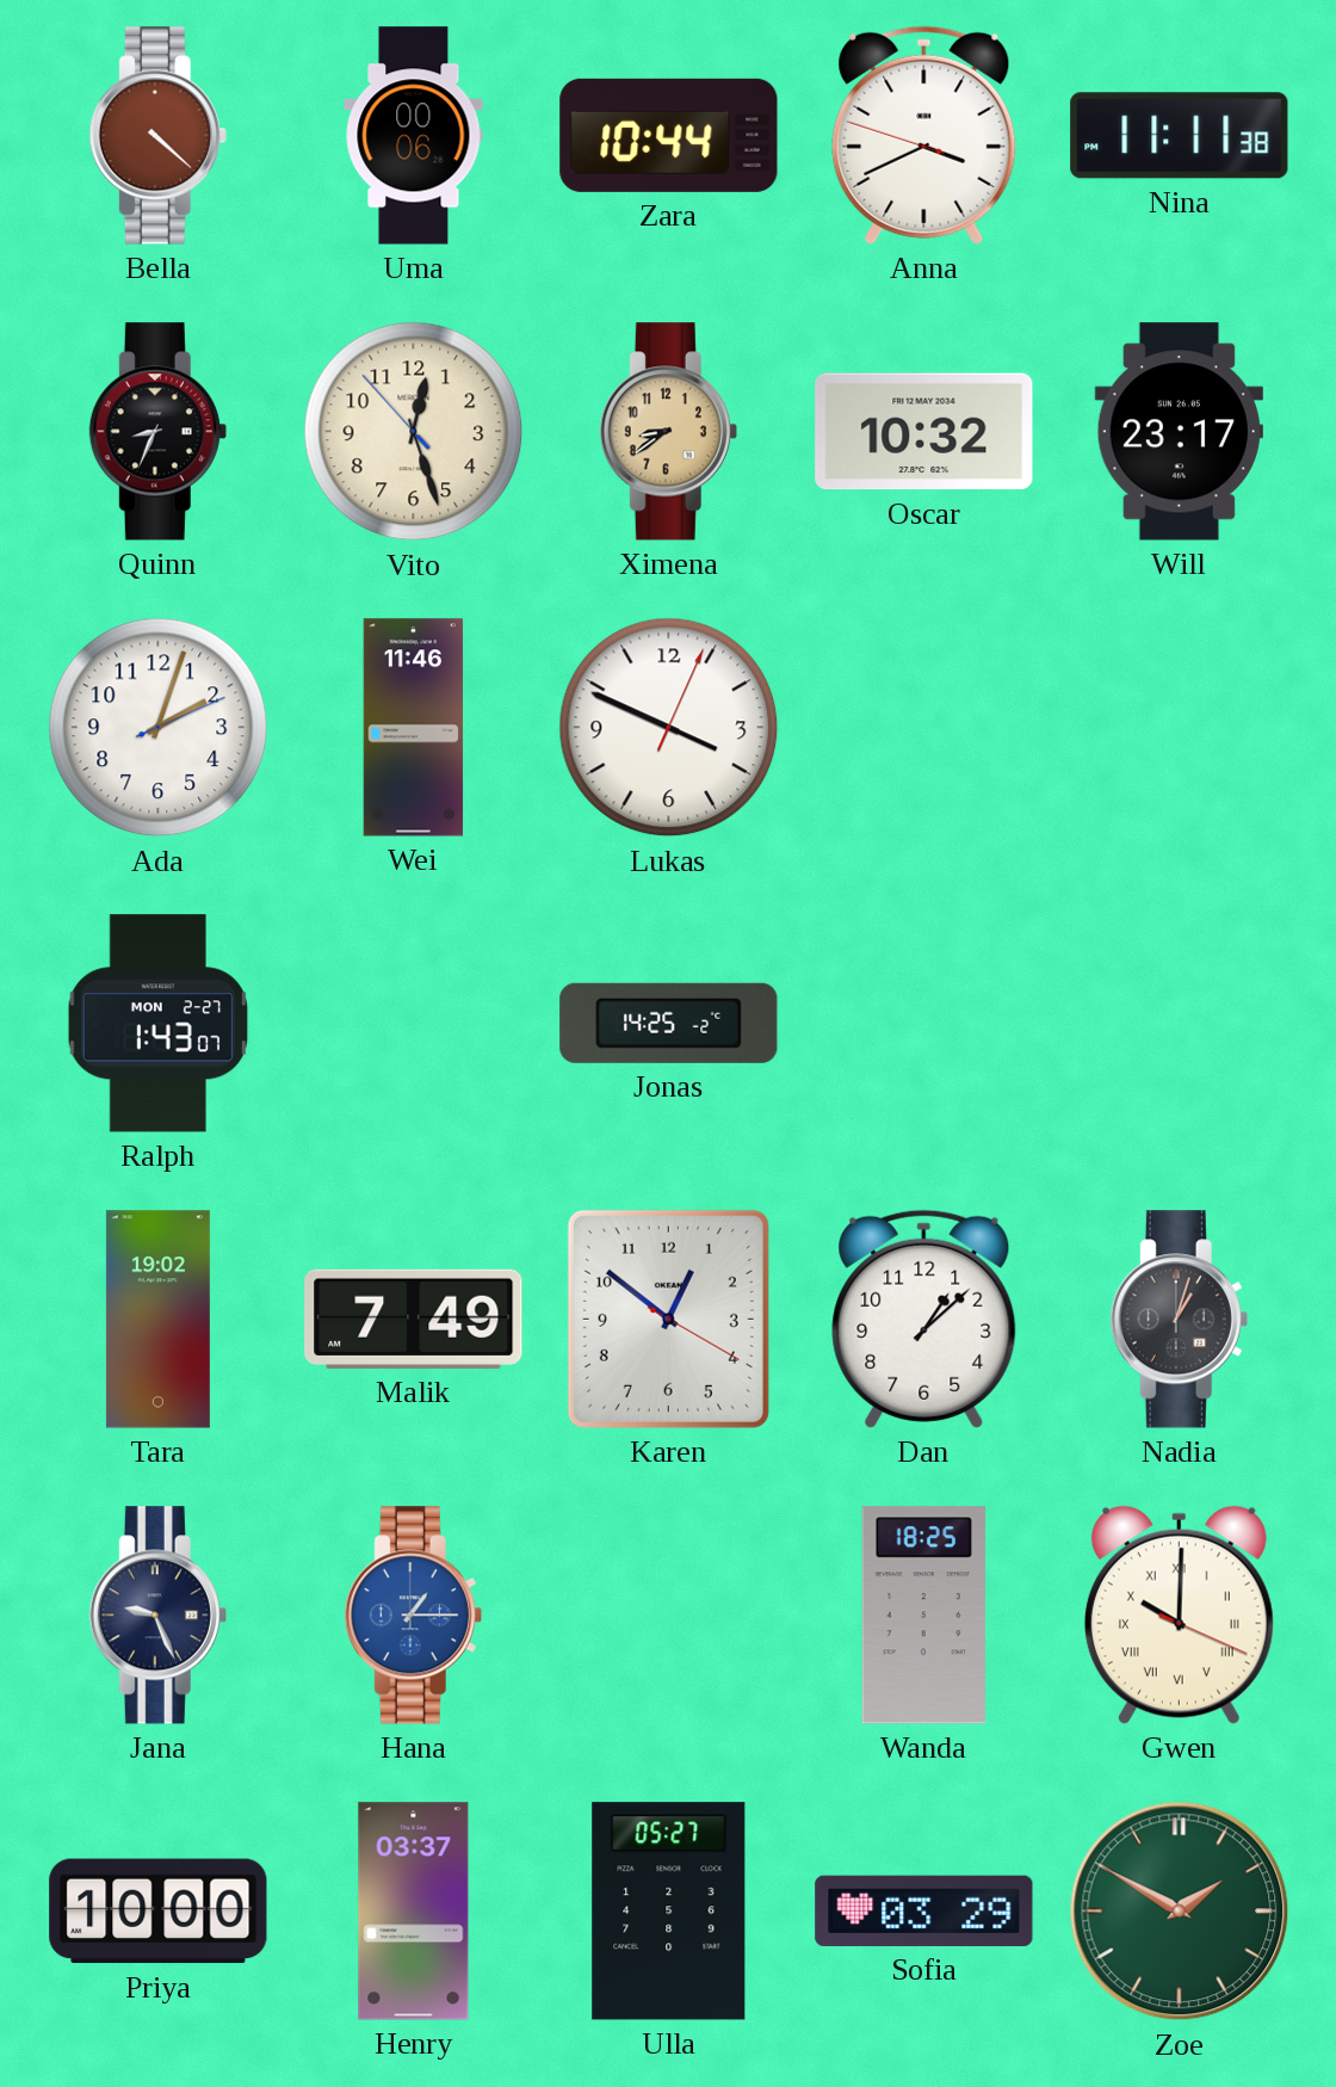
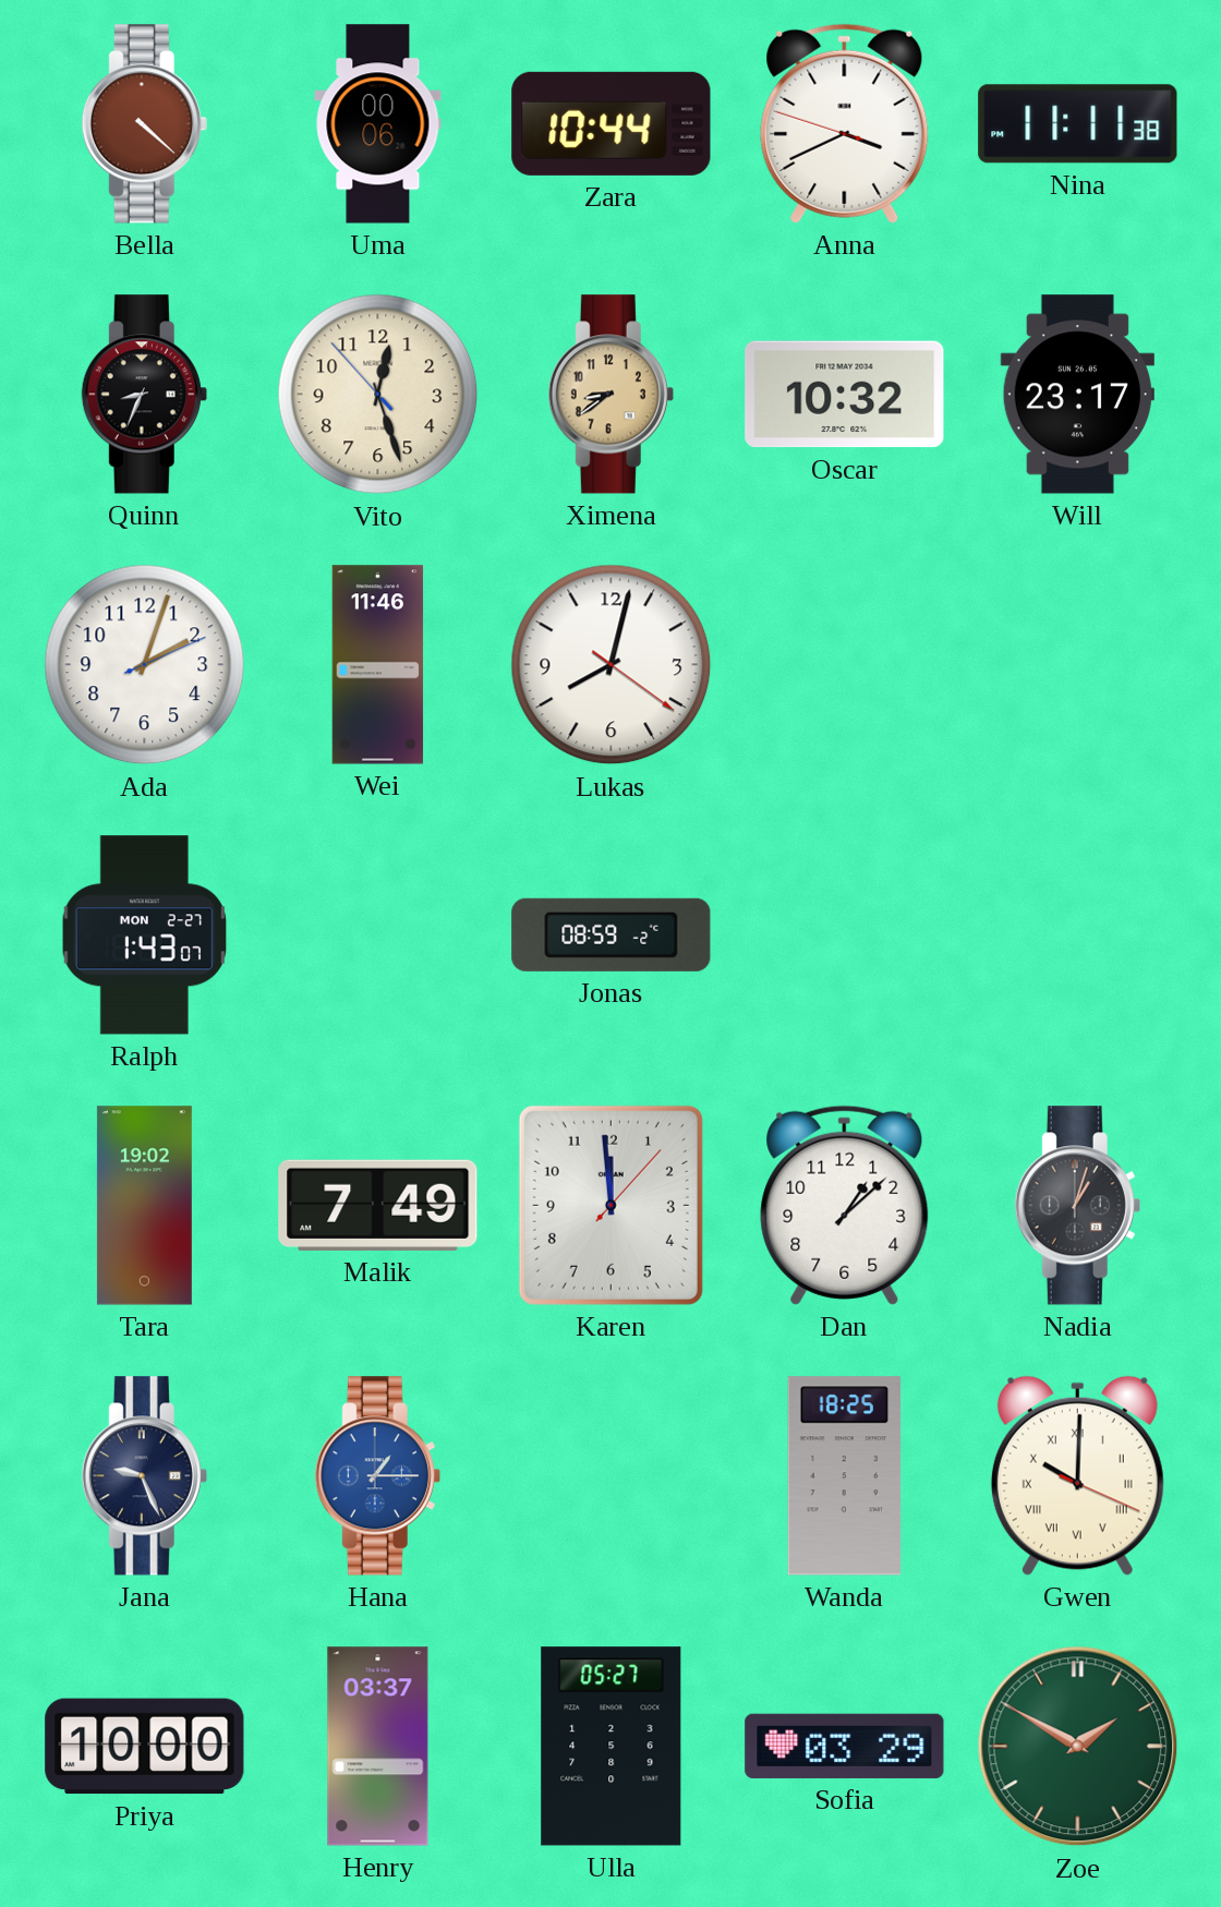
Lukas: 3:49 -> 8:02
Jonas: 14:25 -> 08:59
Karen: 12:51 -> 11:59
